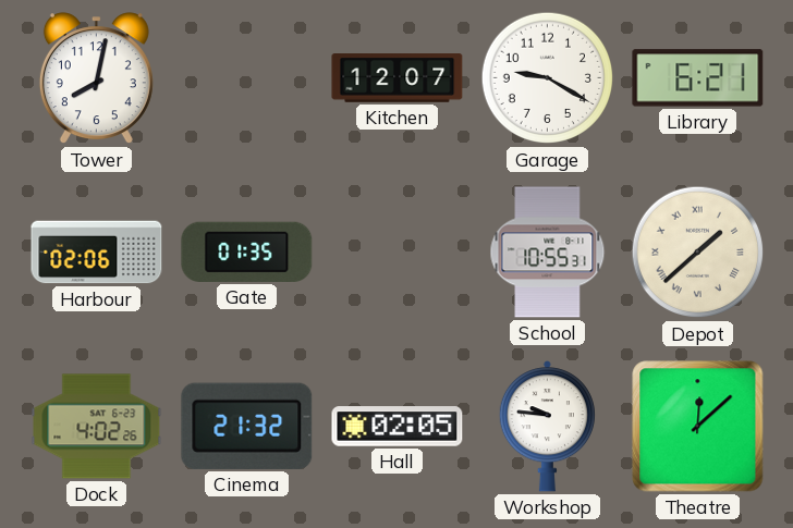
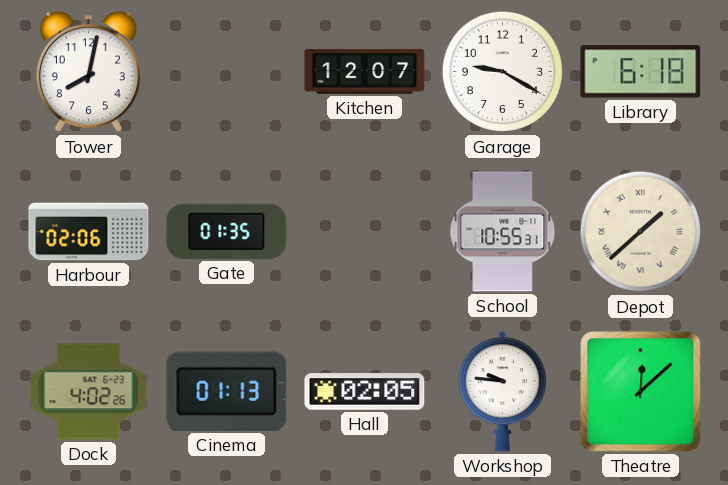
Library: 6:21 -> 6:18
Cinema: 21:32 -> 01:13
